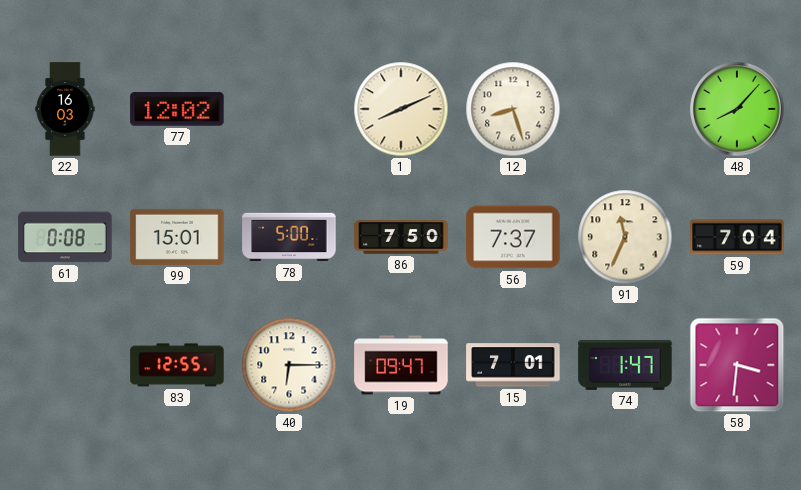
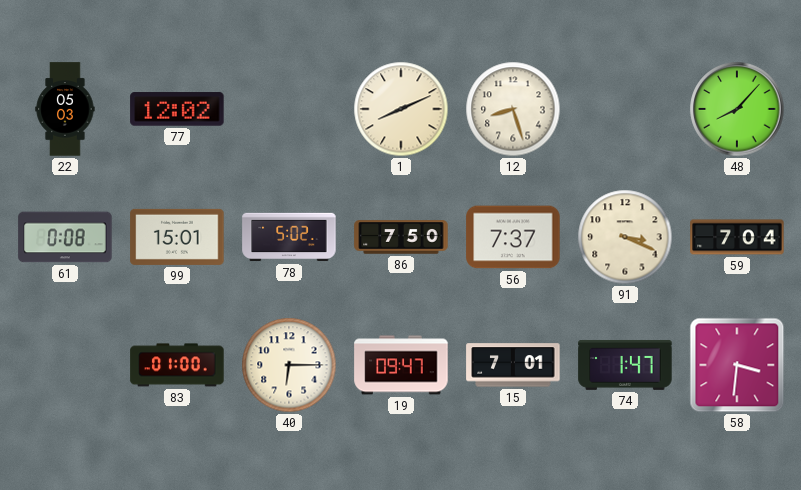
22: 16:03 -> 05:03
78: 5:00 -> 5:02
91: 11:34 -> 3:19
83: 12:55 -> 01:00
